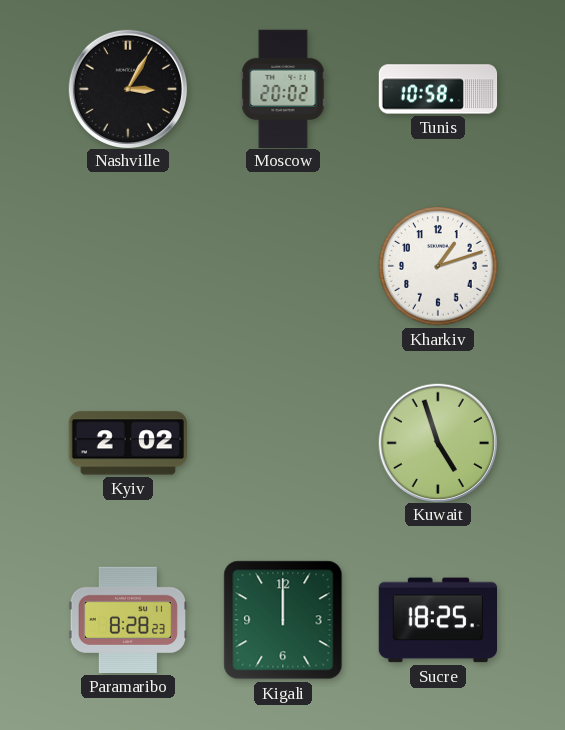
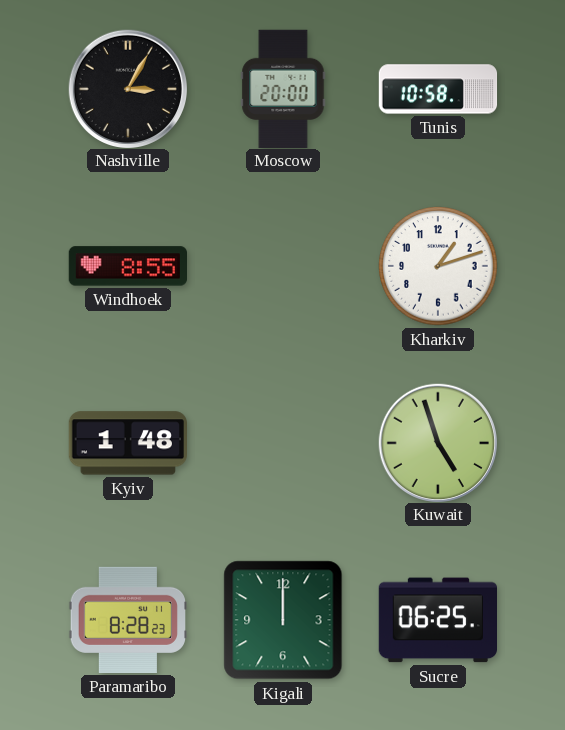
Moscow: 20:02 -> 20:00
Windhoek: none -> 8:55
Kyiv: 2:02 -> 1:48
Sucre: 18:25 -> 06:25
